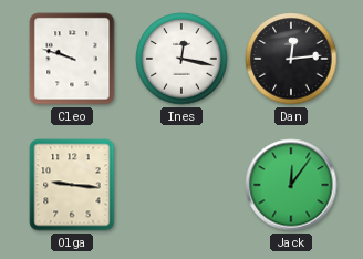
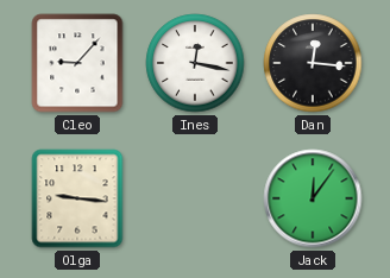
Cleo: 9:48 -> 9:07
Dan: 12:14 -> 12:16
